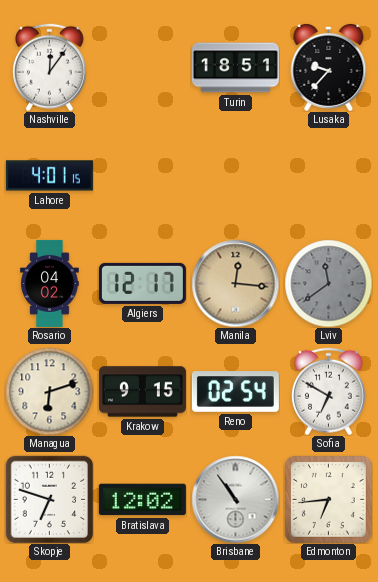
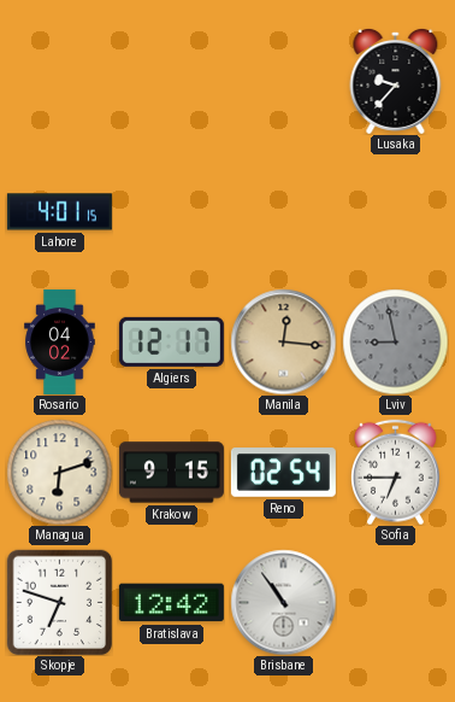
Nashville: 12:06 -> none
Turin: 18:51 -> none
Lviv: 11:39 -> 8:58
Sofia: 6:50 -> 6:45
Bratislava: 12:02 -> 12:42
Edmonton: 6:44 -> none
